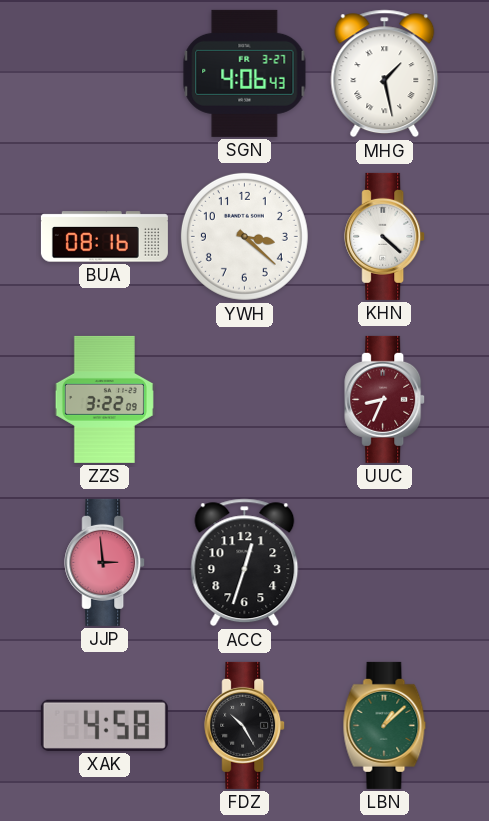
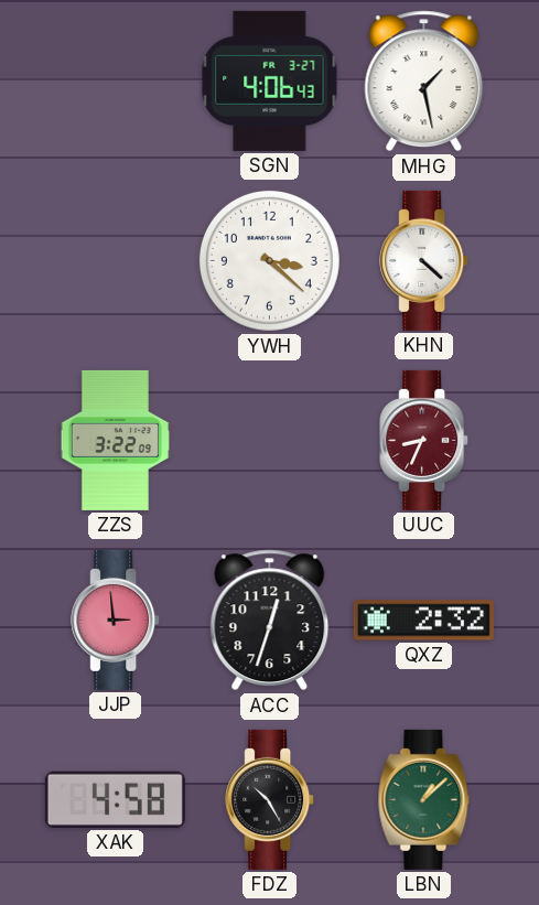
BUA: 08:16 -> none
QXZ: none -> 2:32
